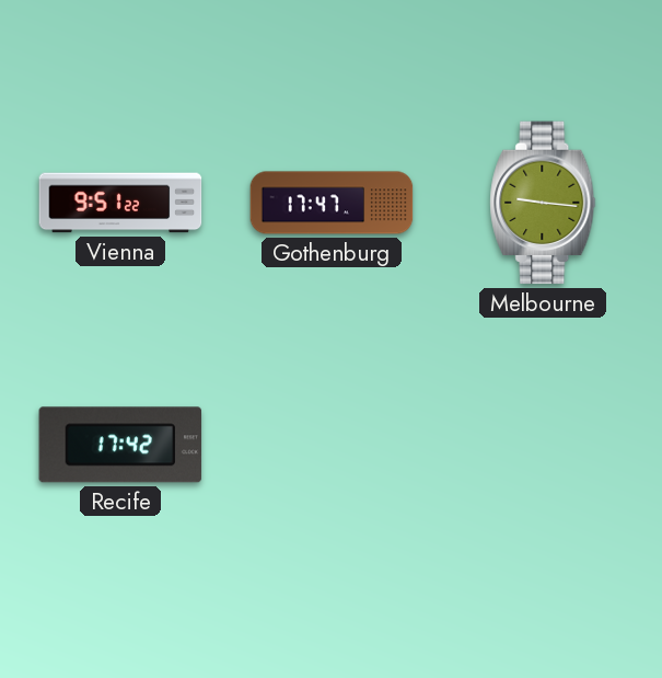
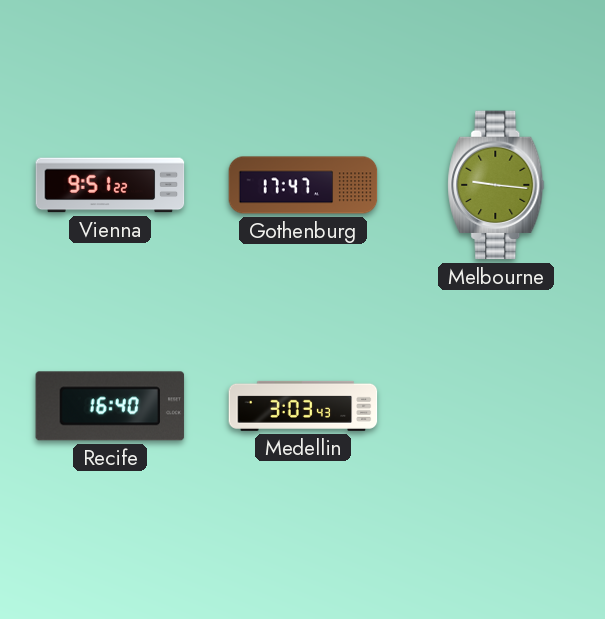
Recife: 17:42 -> 16:40
Medellin: none -> 3:03
